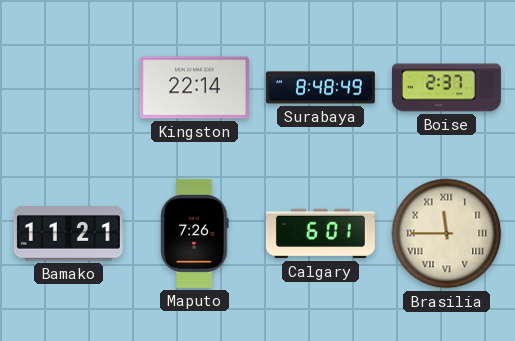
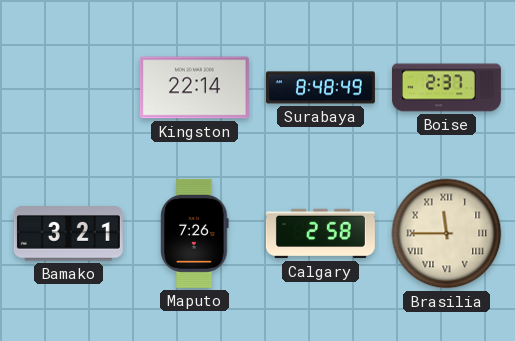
Bamako: 11:21 -> 3:21
Calgary: 6:01 -> 2:58
